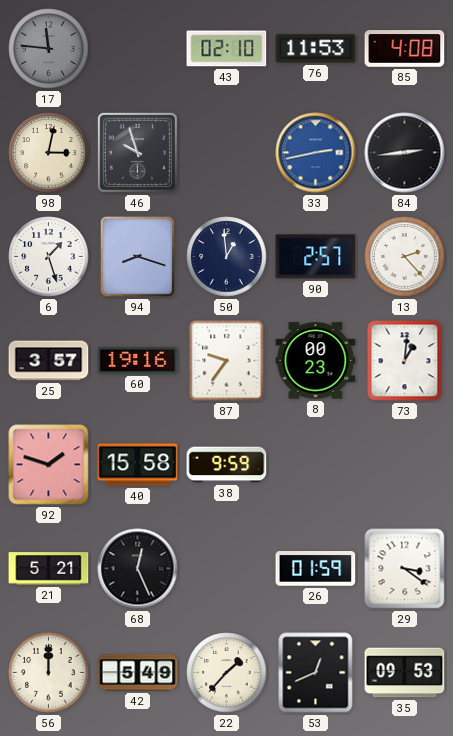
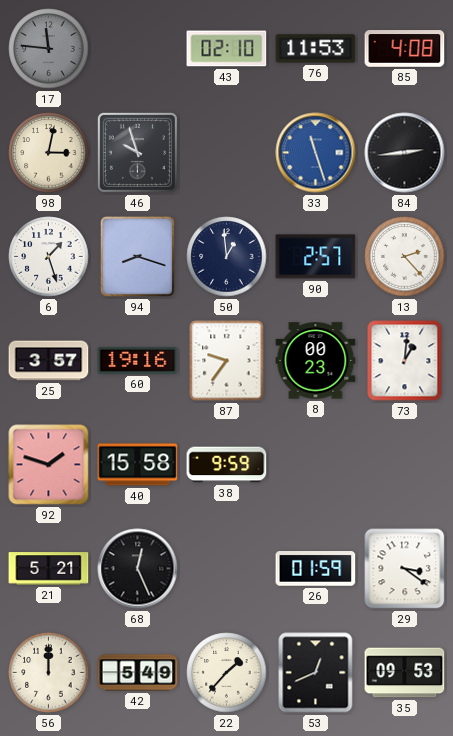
33: 2:43 -> 11:27
